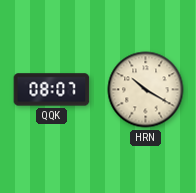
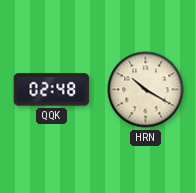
QQK: 08:07 -> 02:48
